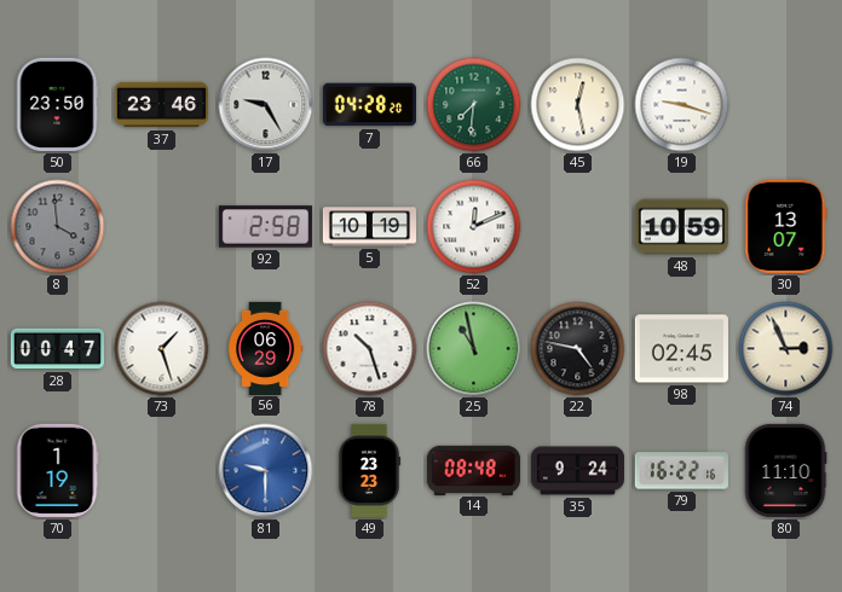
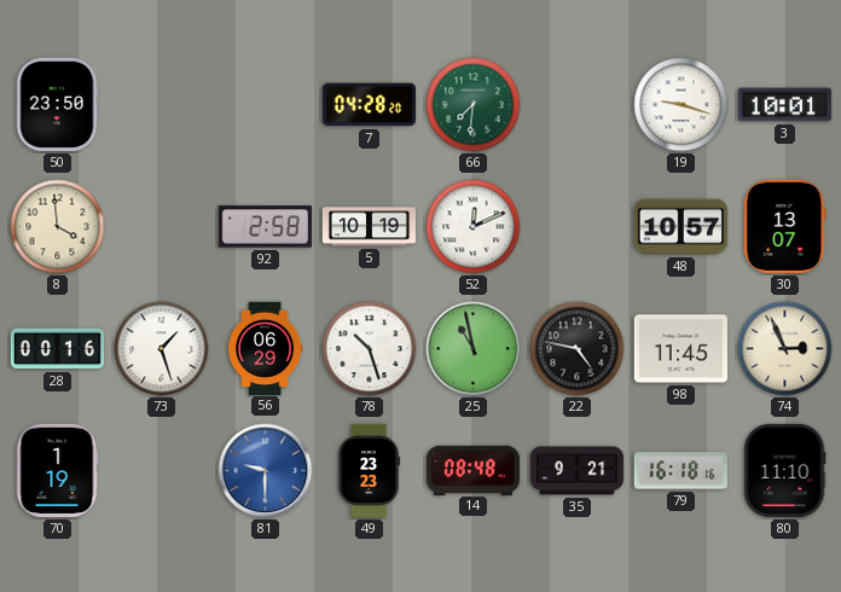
37: 23:46 -> none
17: 9:25 -> none
45: 12:28 -> none
3: none -> 10:01
8 dial: grey -> cream
48: 10:59 -> 10:57
28: 00:47 -> 00:16
98: 02:45 -> 11:45
35: 9:24 -> 9:21
79: 16:22 -> 16:18
